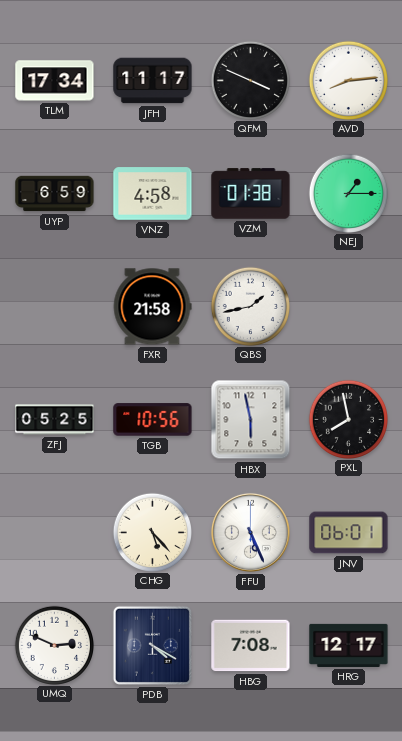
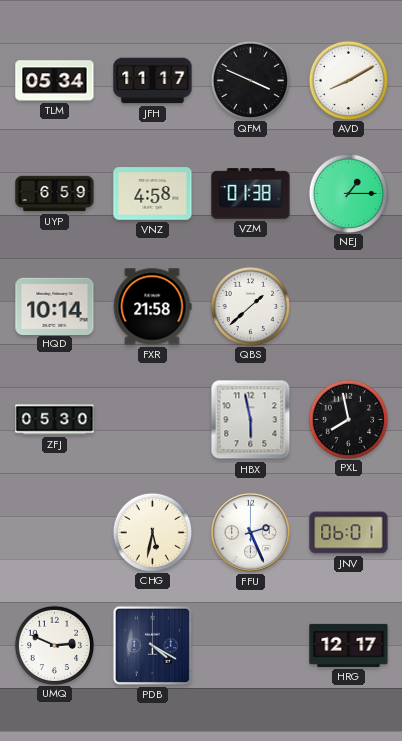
TLM: 17:34 -> 05:34
AVD: 8:14 -> 8:10
HQD: none -> 10:14
QBS: 1:43 -> 1:38
ZFJ: 05:25 -> 05:30
TGB: 10:56 -> none
CHG: 5:23 -> 5:32
FFU: 5:26 -> 2:26
HBG: 7:08 -> none
